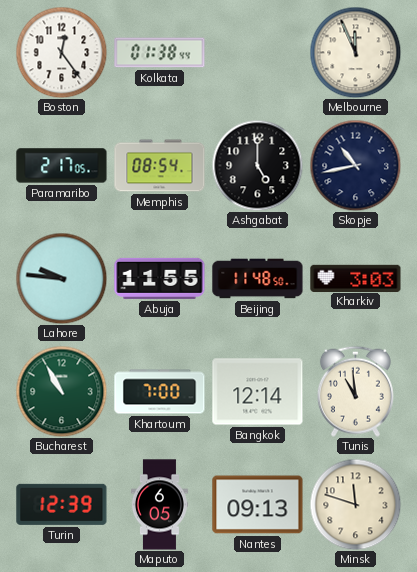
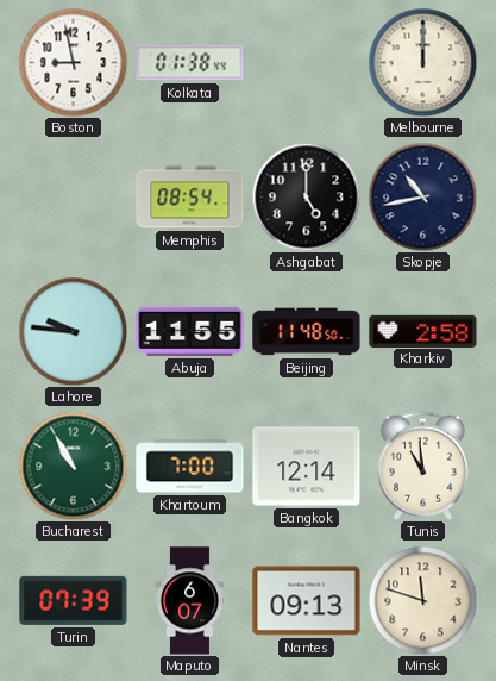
Boston: 12:24 -> 8:58
Melbourne: 11:56 -> 12:00
Paramaribo: 2:17 -> none
Kharkiv: 3:03 -> 2:58
Turin: 12:39 -> 07:39
Maputo: 6:05 -> 6:07
